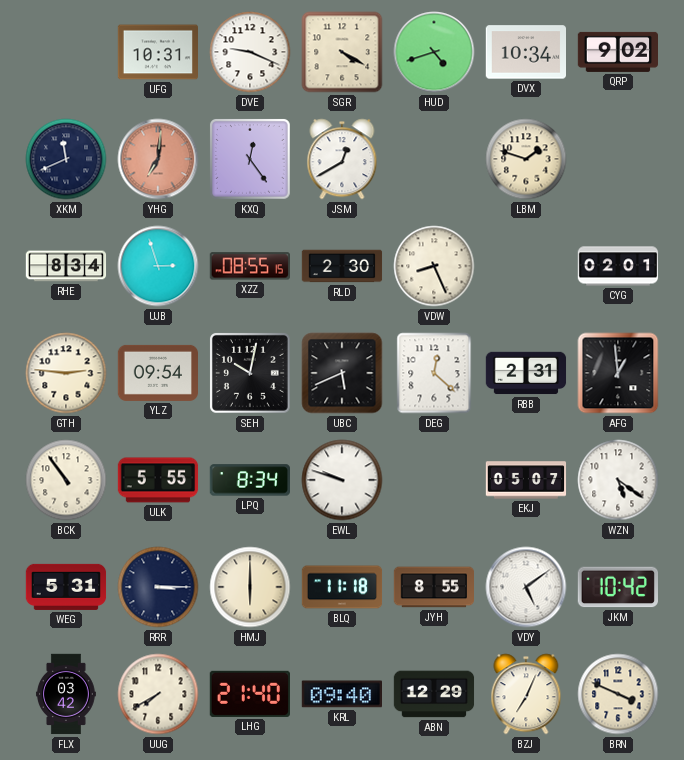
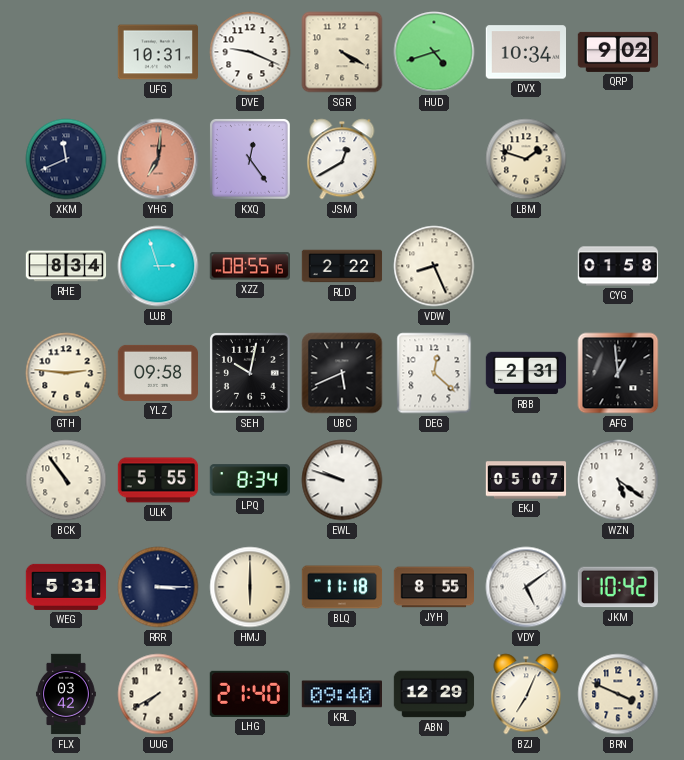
RLD: 2:30 -> 2:22
CYG: 02:01 -> 01:58
YLZ: 09:54 -> 09:58
